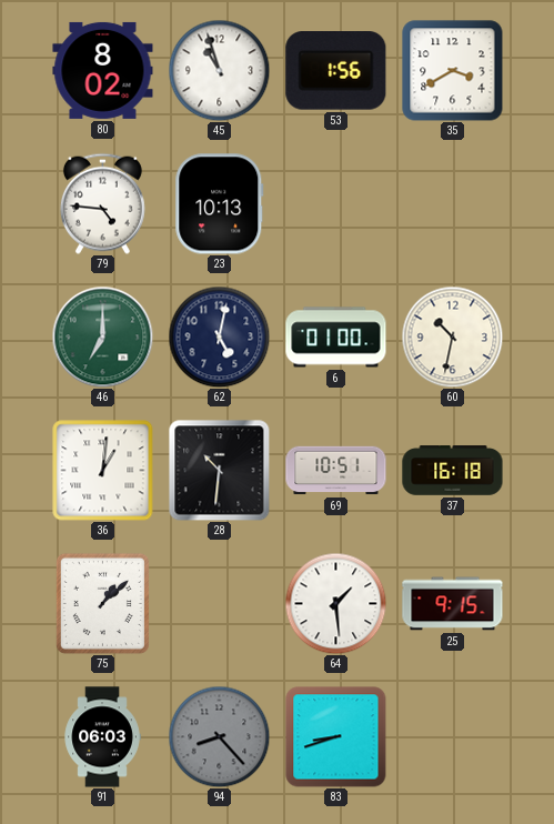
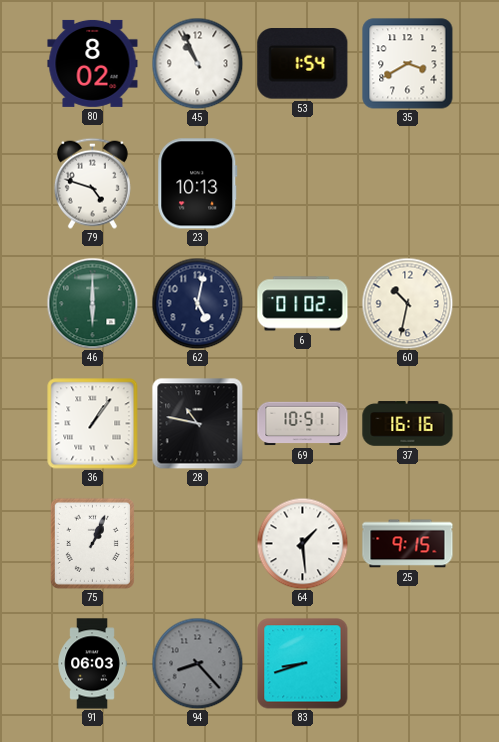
45: 10:57 -> 10:56
53: 1:56 -> 1:54
79: 4:46 -> 4:48
46: 7:00 -> 6:00
6: 01:00 -> 01:02
36: 1:01 -> 1:06
28: 10:31 -> 10:47
37: 16:18 -> 16:16
75: 1:08 -> 1:04
